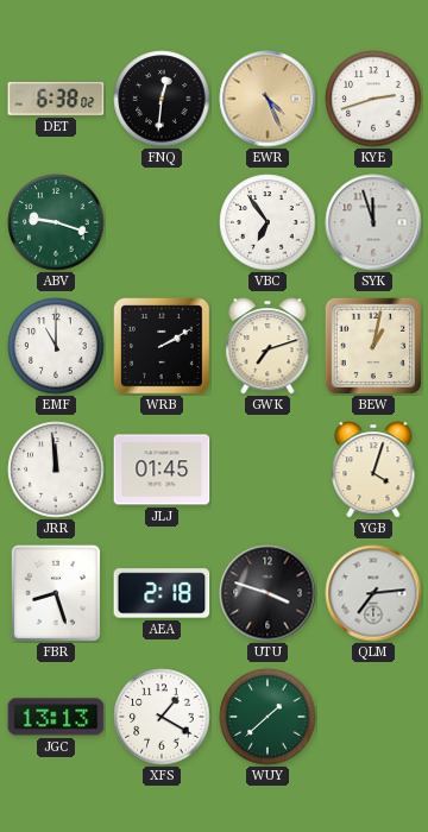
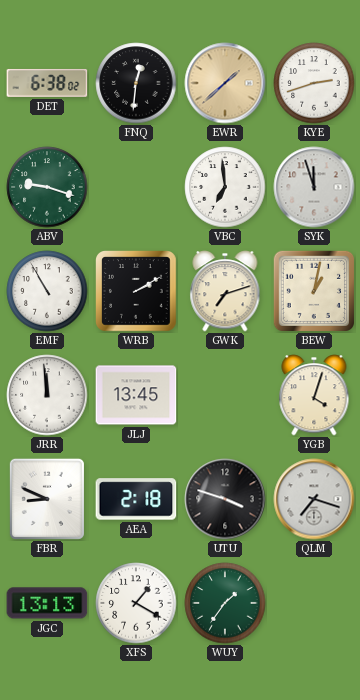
EWR: 4:26 -> 1:38
VBC: 6:54 -> 6:59
EMF: 11:00 -> 10:55
JLJ: 01:45 -> 13:45
FBR: 8:27 -> 8:49
QLM: 7:14 -> 7:18
WUY: 1:38 -> 1:36
